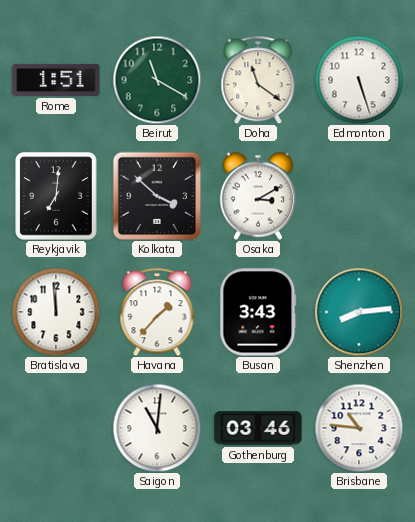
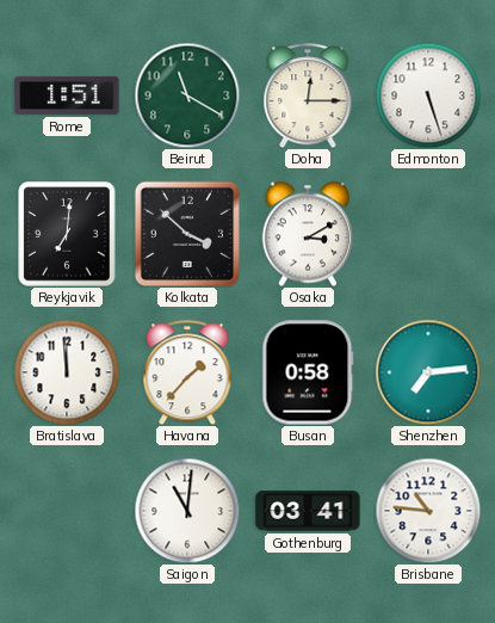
Doha: 11:21 -> 12:15
Busan: 3:43 -> 0:58
Shenzhen: 8:14 -> 7:14
Gothenburg: 03:46 -> 03:41
